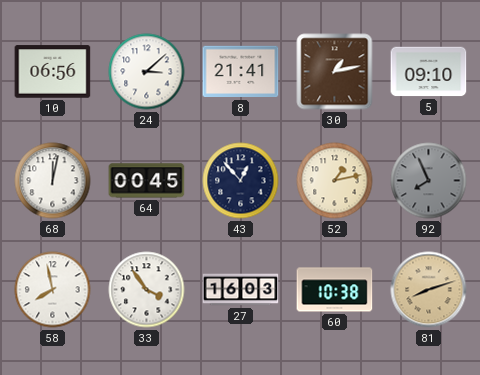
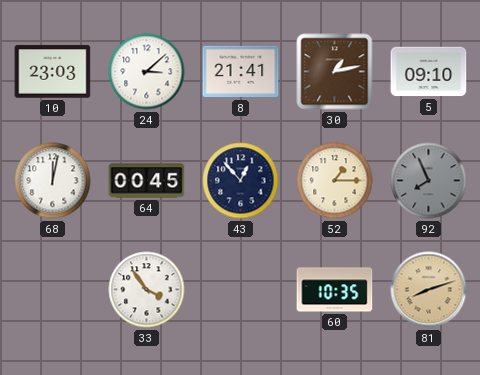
10: 06:56 -> 23:03
52: 1:13 -> 1:15
58: 7:58 -> none
27: 16:03 -> none
60: 10:38 -> 10:35
